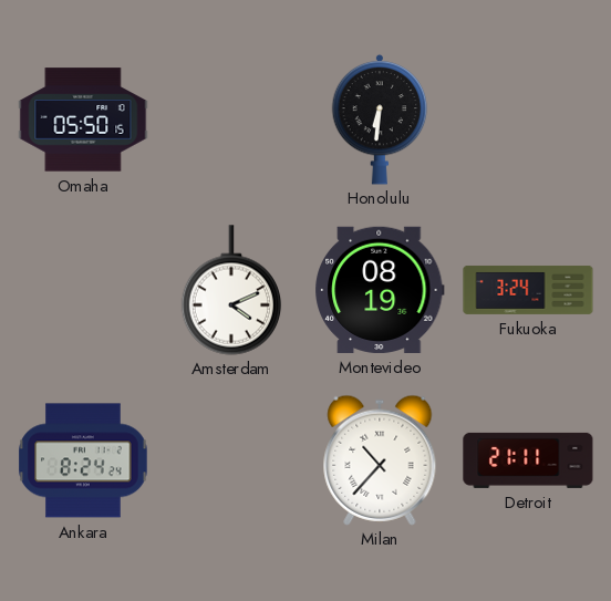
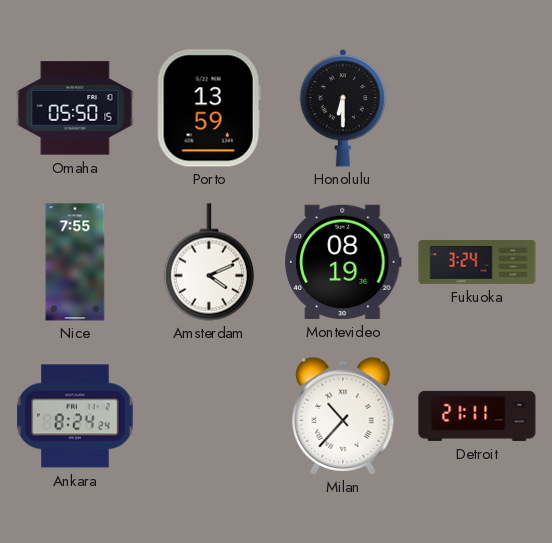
Porto: none -> 13:59
Honolulu: 6:31 -> 6:30
Nice: none -> 7:55
